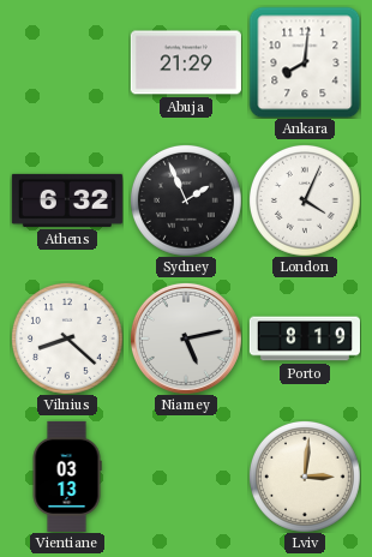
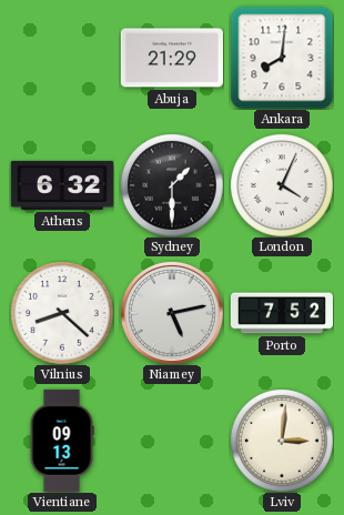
Sydney: 1:56 -> 1:30
Porto: 8:19 -> 7:52
Vientiane: 03:13 -> 09:13
